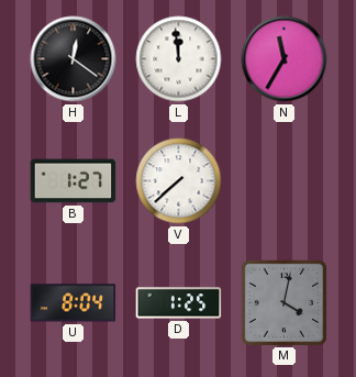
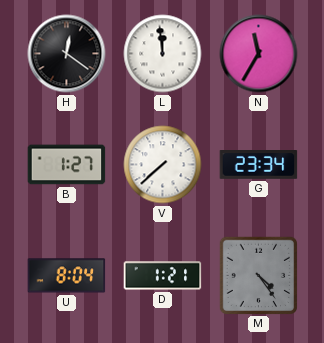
G: none -> 23:34
D: 1:25 -> 1:21
M: 4:02 -> 4:24
